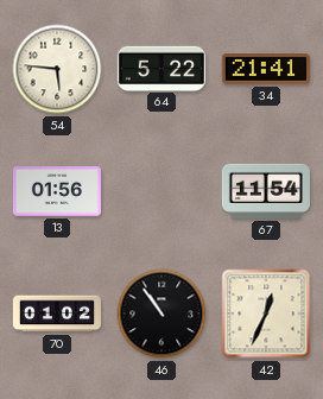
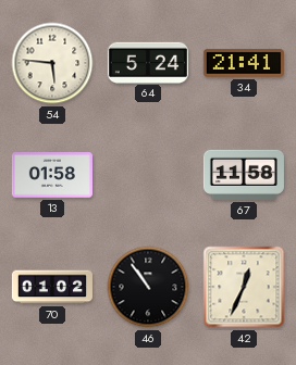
64: 5:22 -> 5:24
13: 01:56 -> 01:58
67: 11:54 -> 11:58
